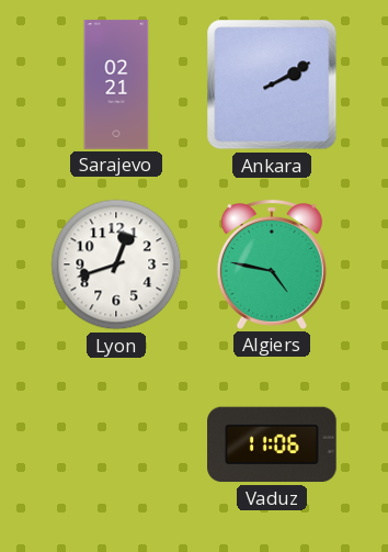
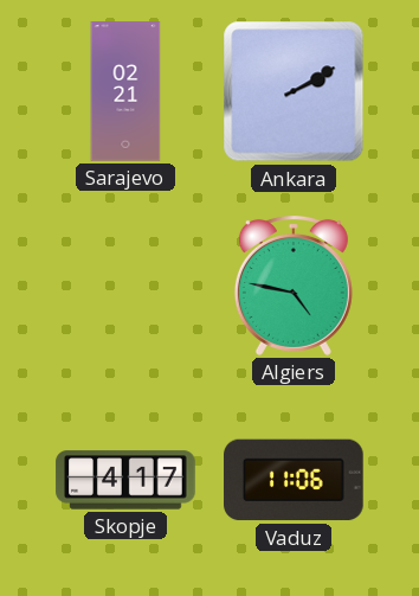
Lyon: 12:42 -> none
Skopje: none -> 4:17
